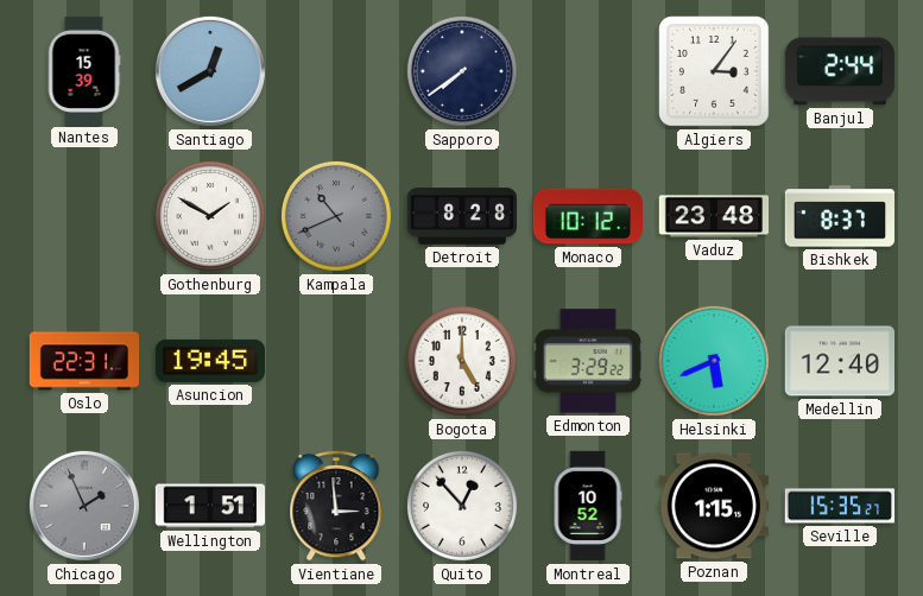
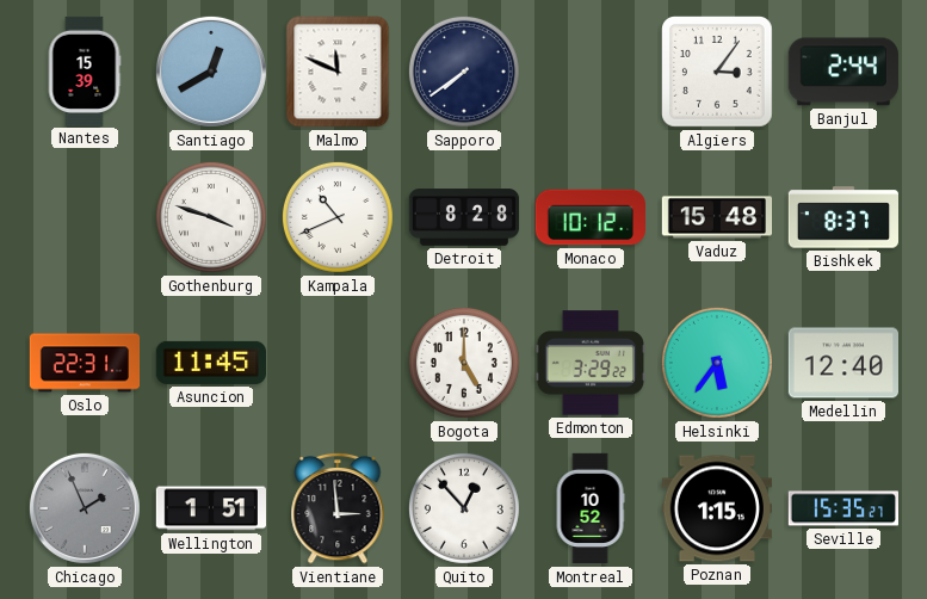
Malmo: none -> 11:49
Gothenburg: 1:50 -> 3:48
Kampala dial: grey -> white
Vaduz: 23:48 -> 15:48
Asuncion: 19:45 -> 11:45
Helsinki: 5:41 -> 5:36
